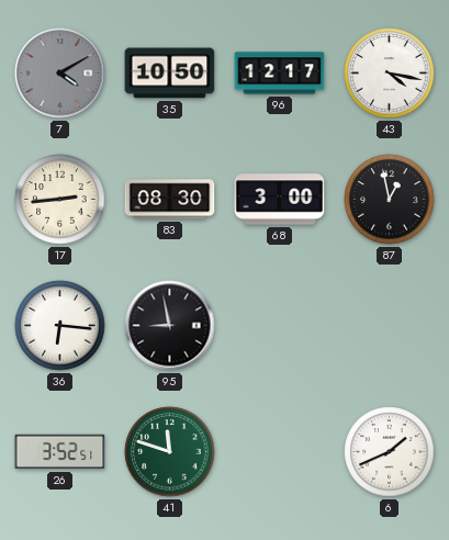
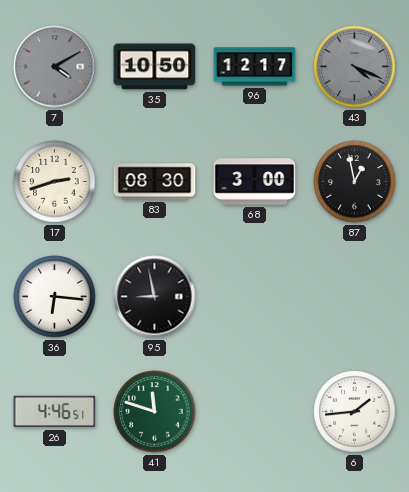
43: 4:17 -> 4:19
43 dial: white -> grey
17: 2:44 -> 2:42
26: 3:52 -> 4:46
6: 1:41 -> 1:44
